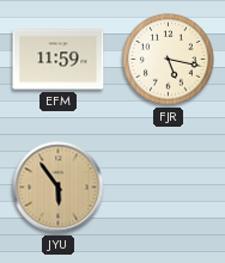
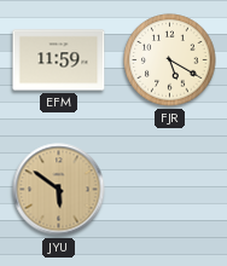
FJR: 5:17 -> 5:20
JYU: 5:54 -> 5:51
